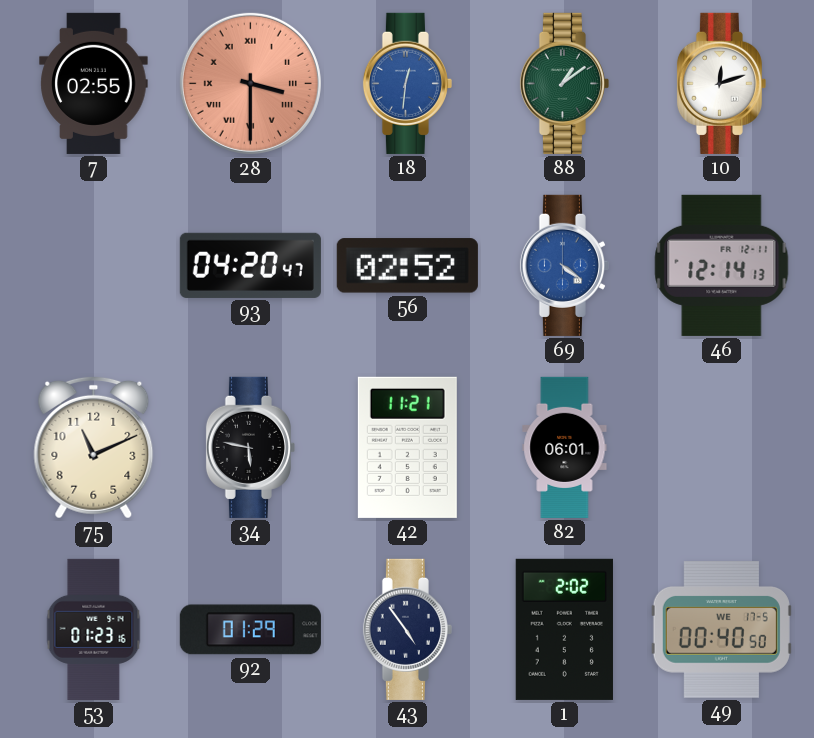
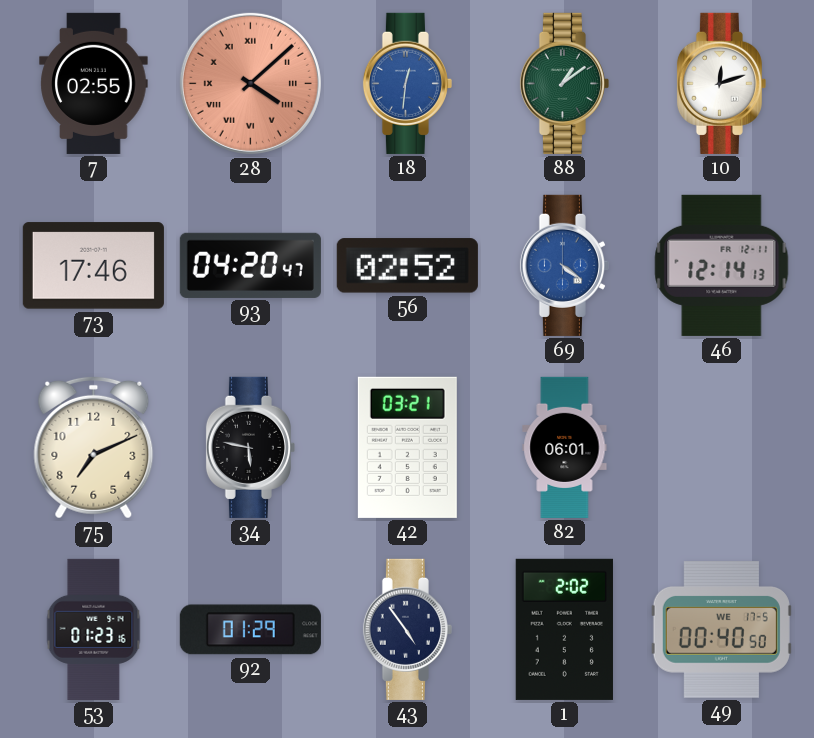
28: 3:30 -> 4:08
73: none -> 17:46
75: 11:11 -> 7:11
42: 11:21 -> 03:21
